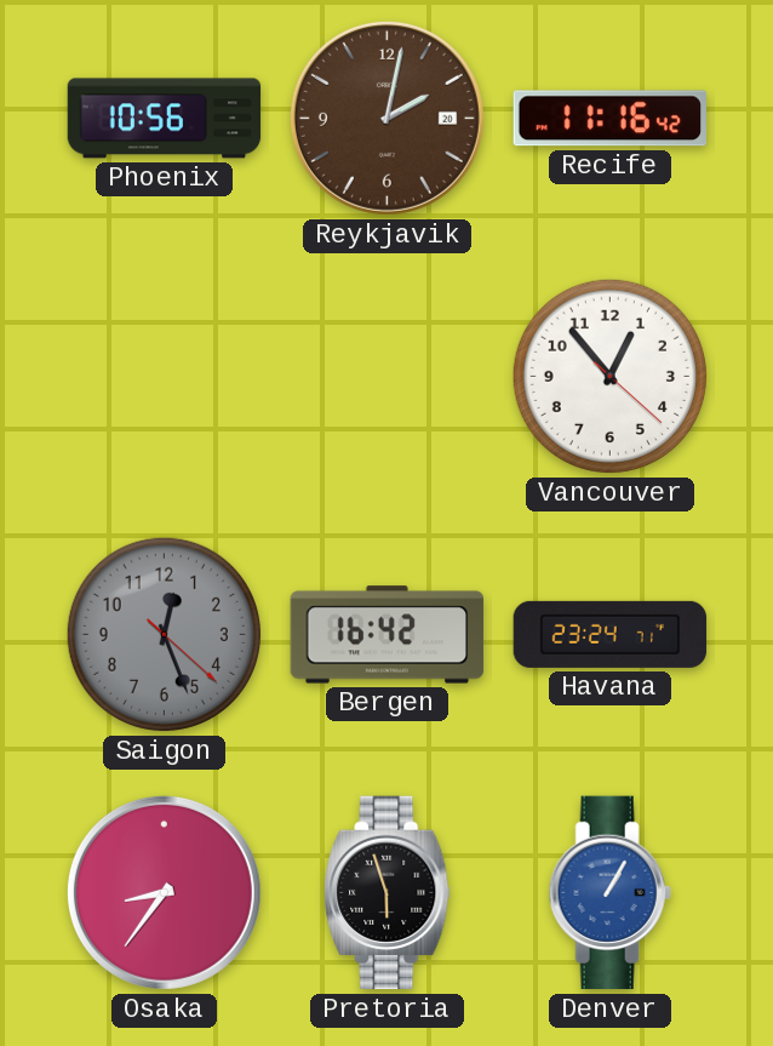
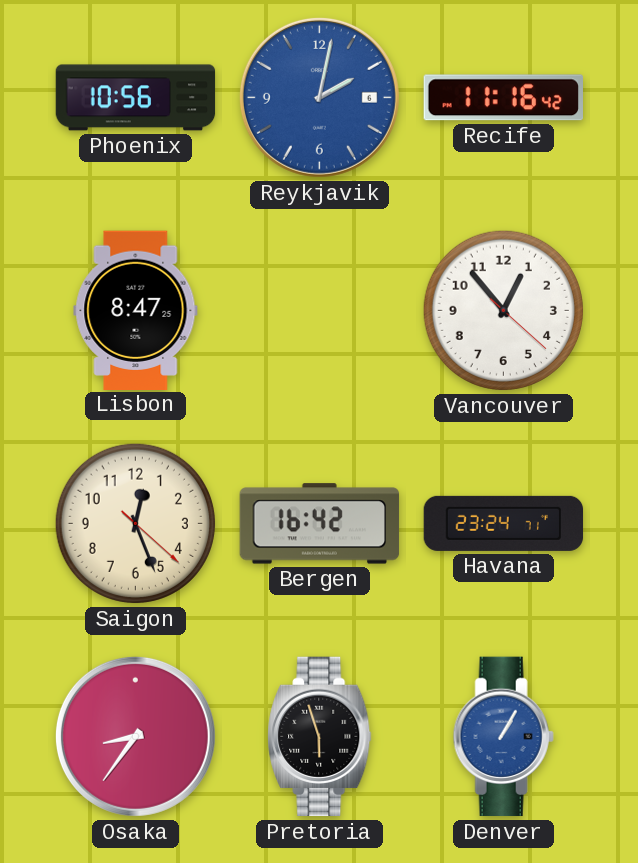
Reykjavik date: 20 -> 6
Reykjavik dial: brown -> blue
Lisbon: none -> 8:47
Saigon dial: grey -> cream
